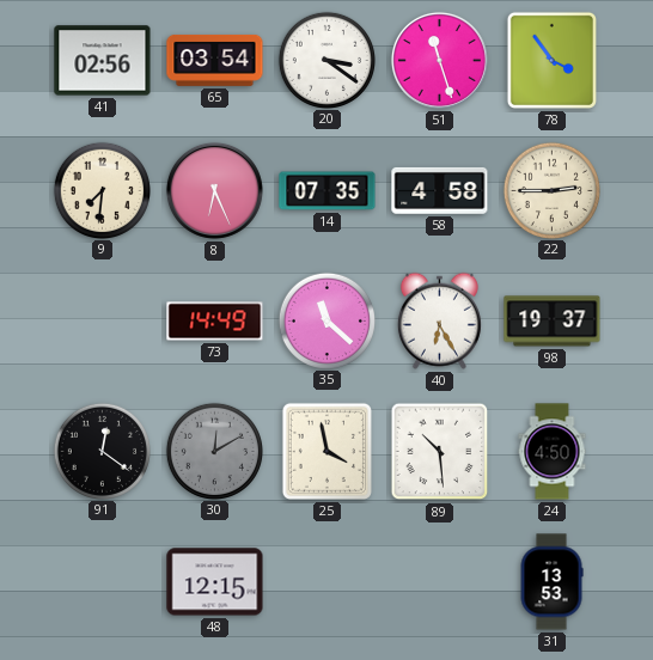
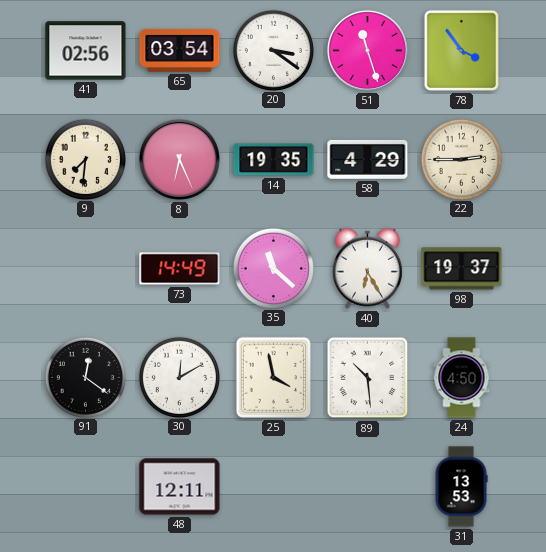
14: 07:35 -> 19:35
58: 4:58 -> 4:29
30 dial: grey -> white
48: 12:15 -> 12:11
